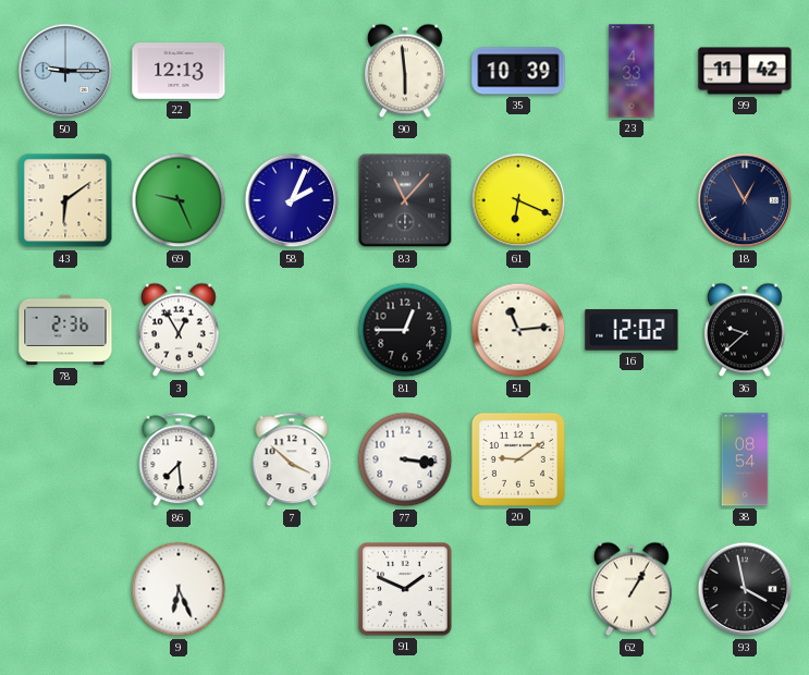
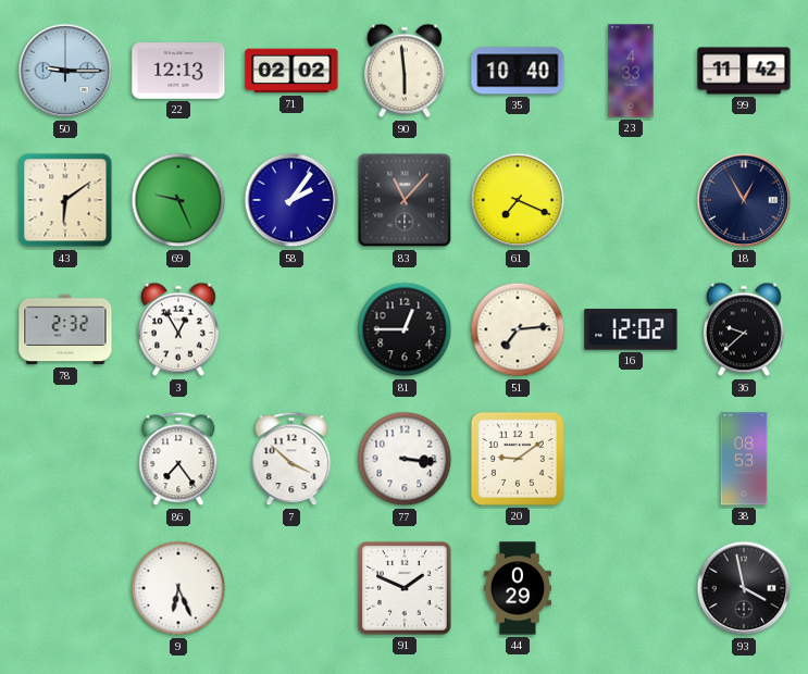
71: none -> 02:02
35: 10:39 -> 10:40
58: 2:04 -> 2:06
61: 6:19 -> 7:19
78: 2:36 -> 2:32
51: 11:14 -> 7:14
86: 7:29 -> 7:24
38: 08:54 -> 08:53
44: none -> 0:29
62: 1:05 -> none
